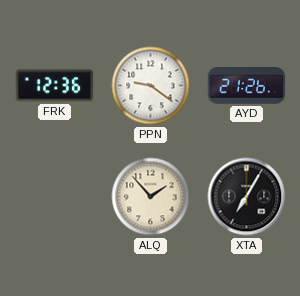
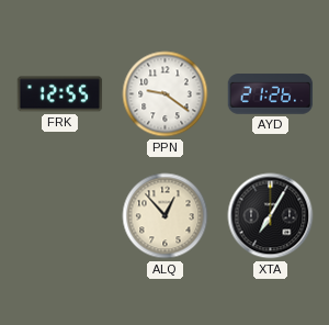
FRK: 12:36 -> 12:55
ALQ: 1:53 -> 12:53
